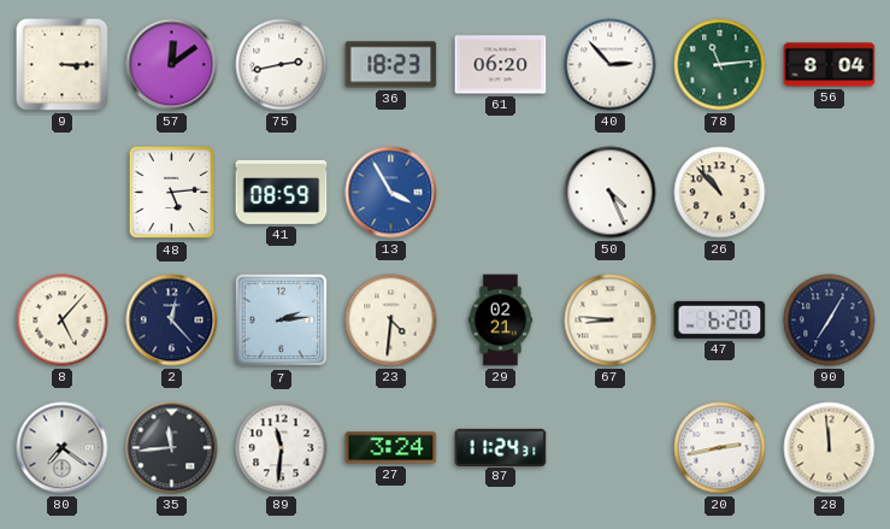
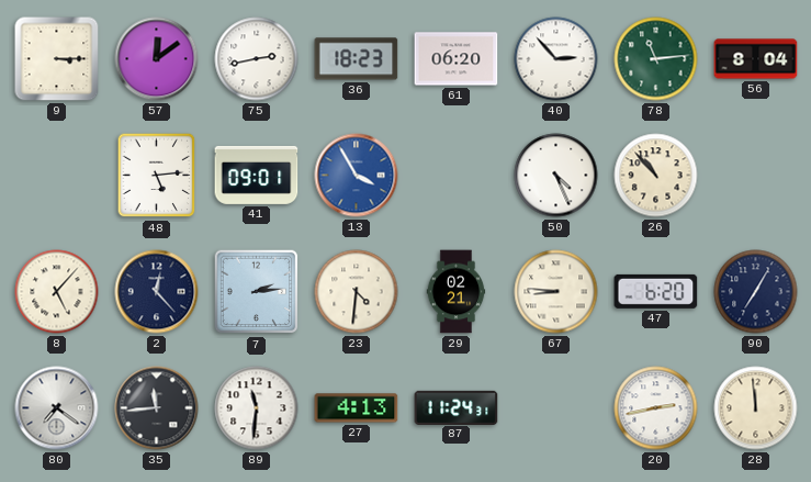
41: 08:59 -> 09:01
27: 3:24 -> 4:13
